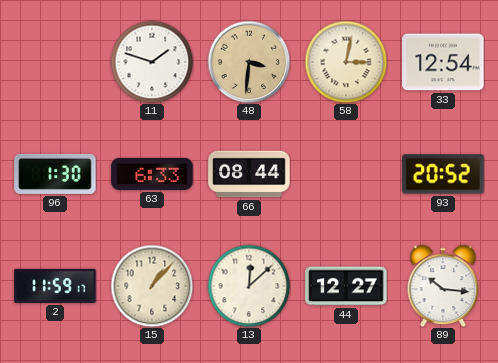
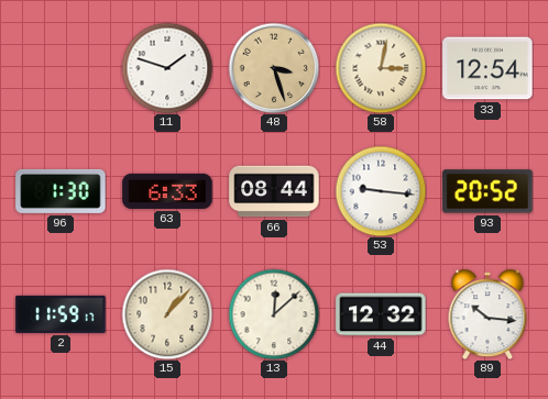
48: 3:31 -> 3:27
53: none -> 9:16
44: 12:27 -> 12:32
